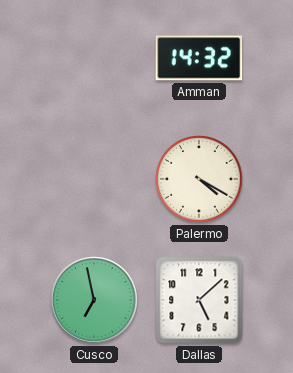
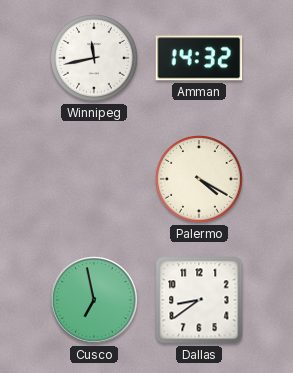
Winnipeg: none -> 11:43
Dallas: 5:08 -> 8:39
